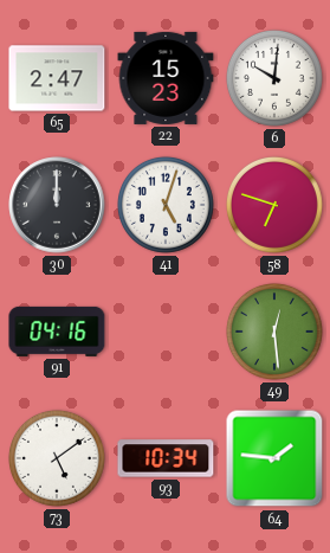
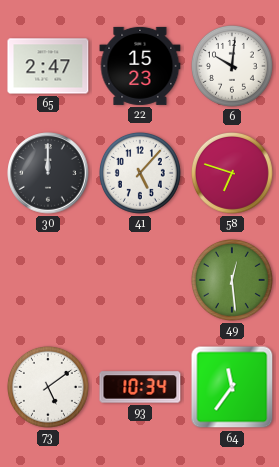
41: 5:03 -> 5:07
91: 04:16 -> none
64: 1:46 -> 11:36
